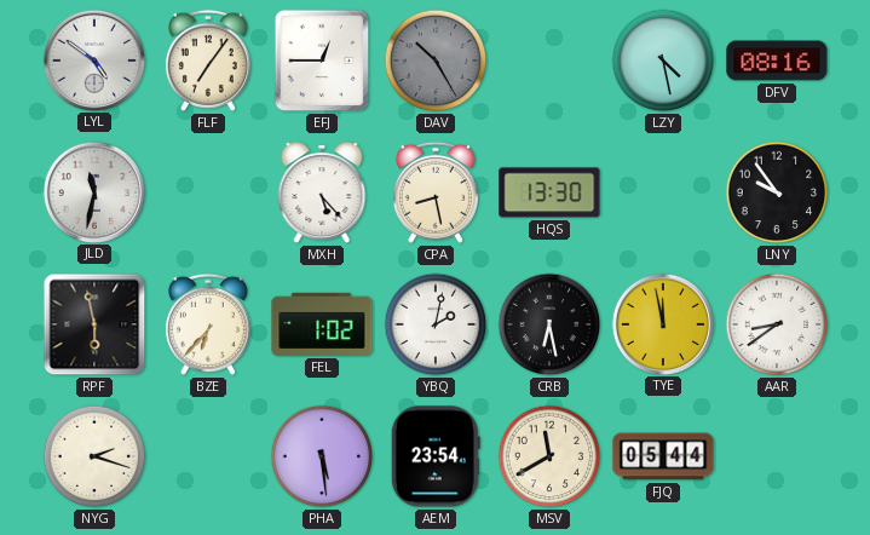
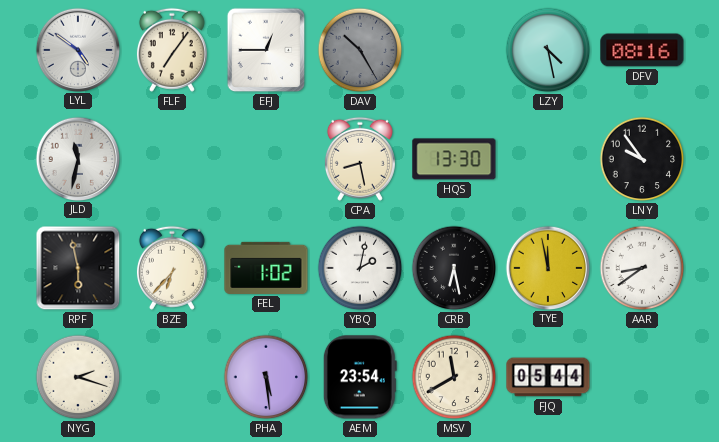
MXH: 5:23 -> none
